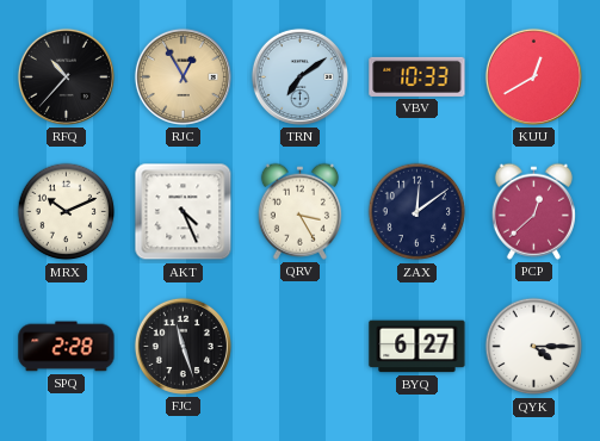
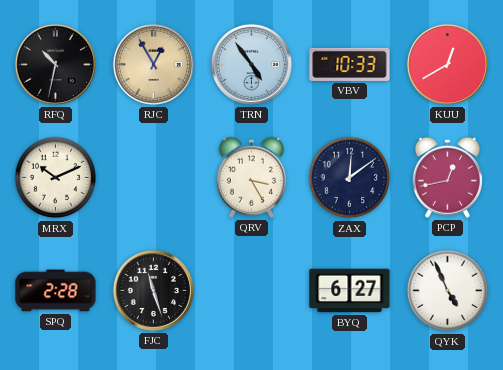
RFQ: 10:37 -> 10:32
TRN: 7:09 -> 4:54
AKT: 4:26 -> none
PCP: 12:38 -> 12:43
QYK: 4:15 -> 4:56
